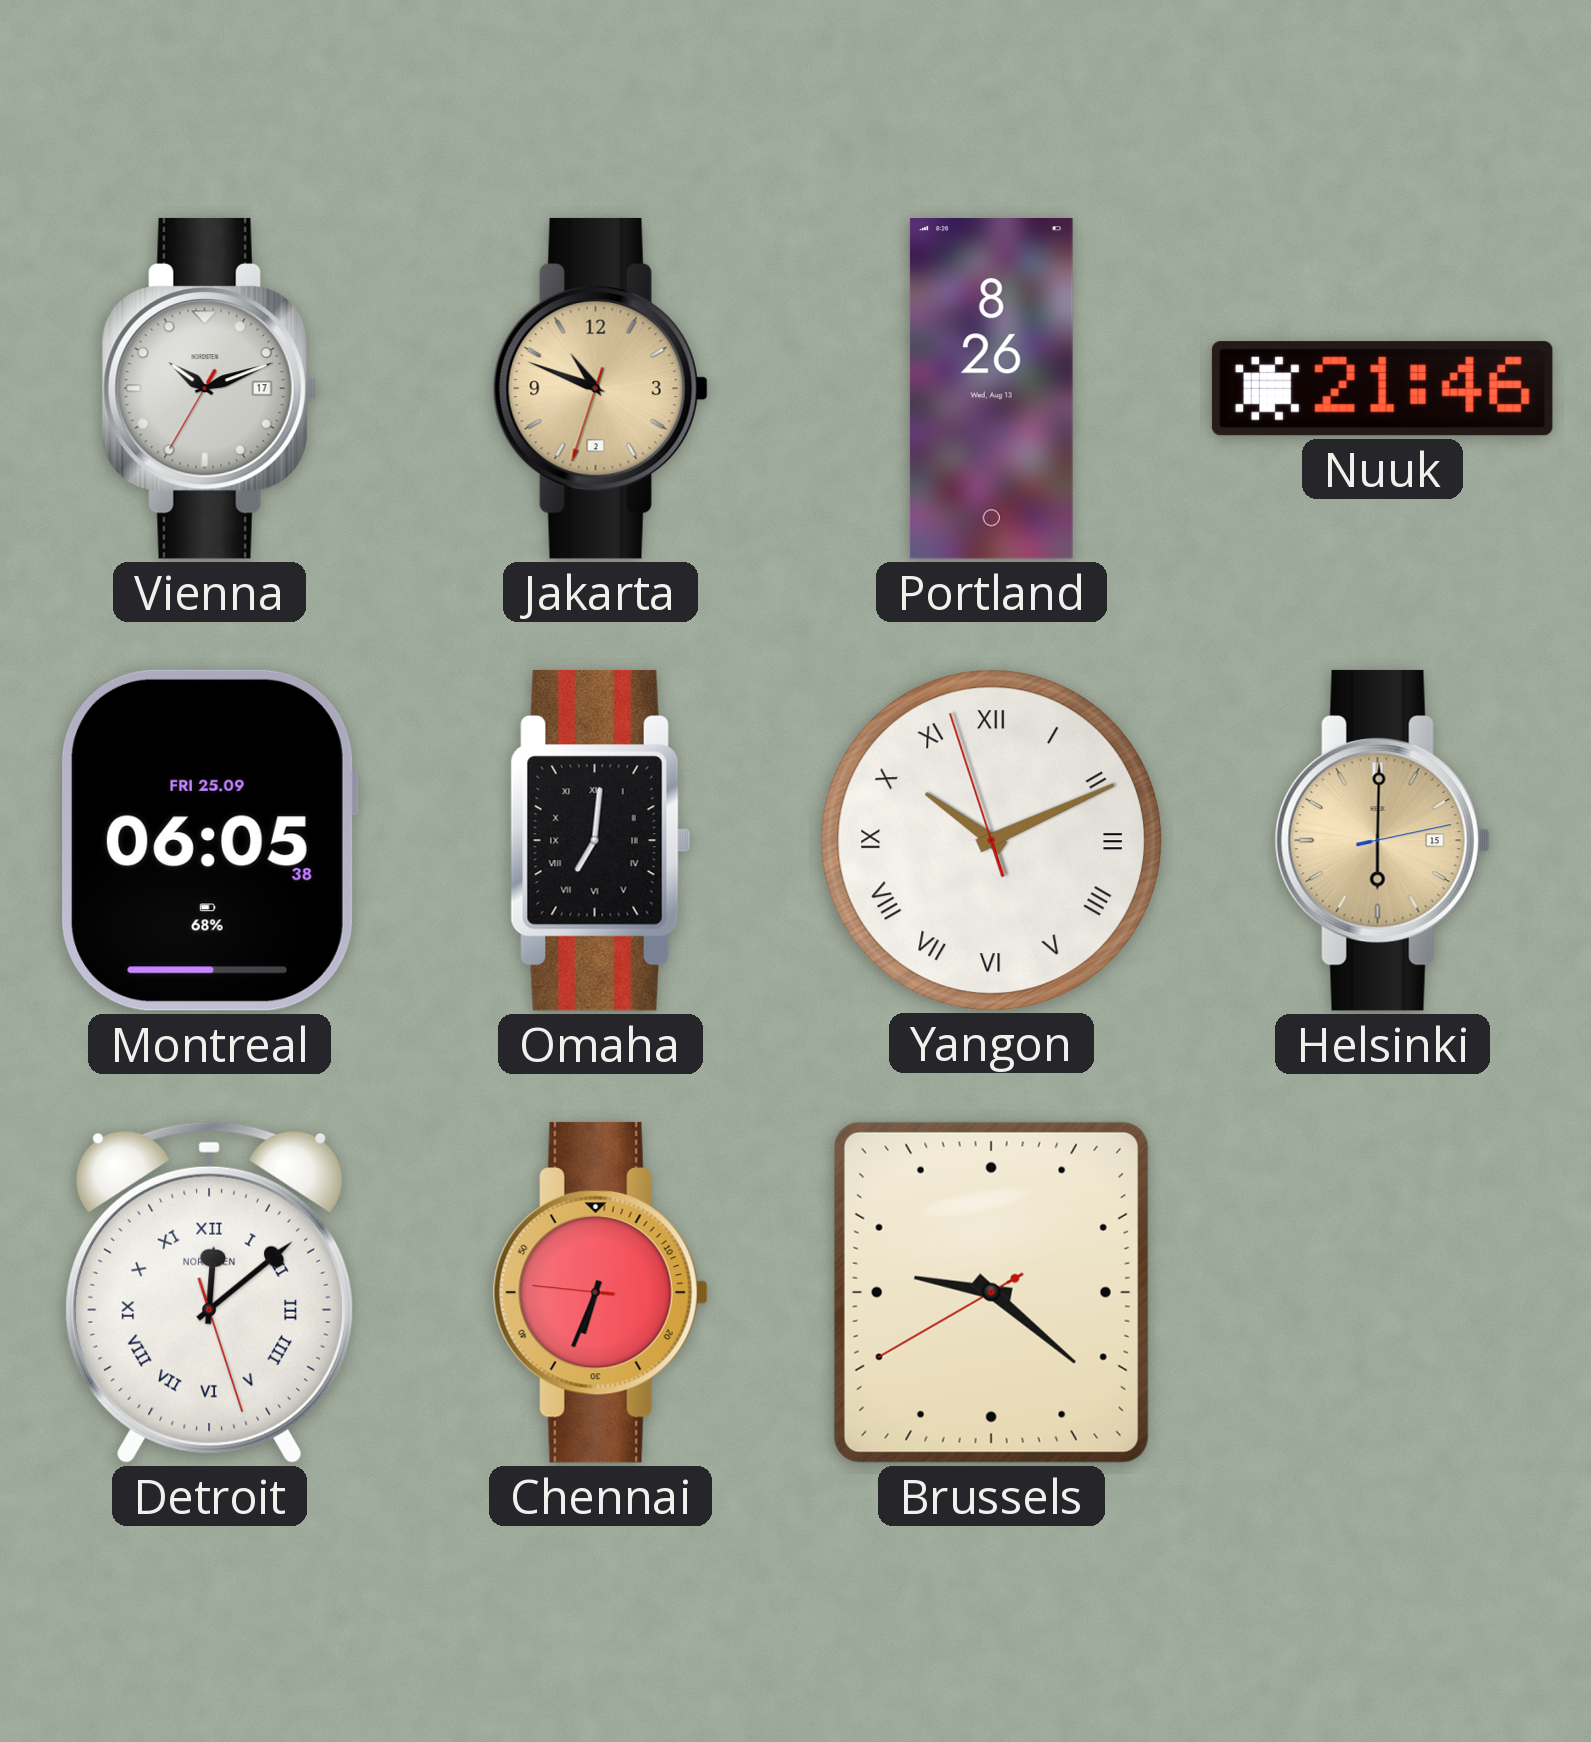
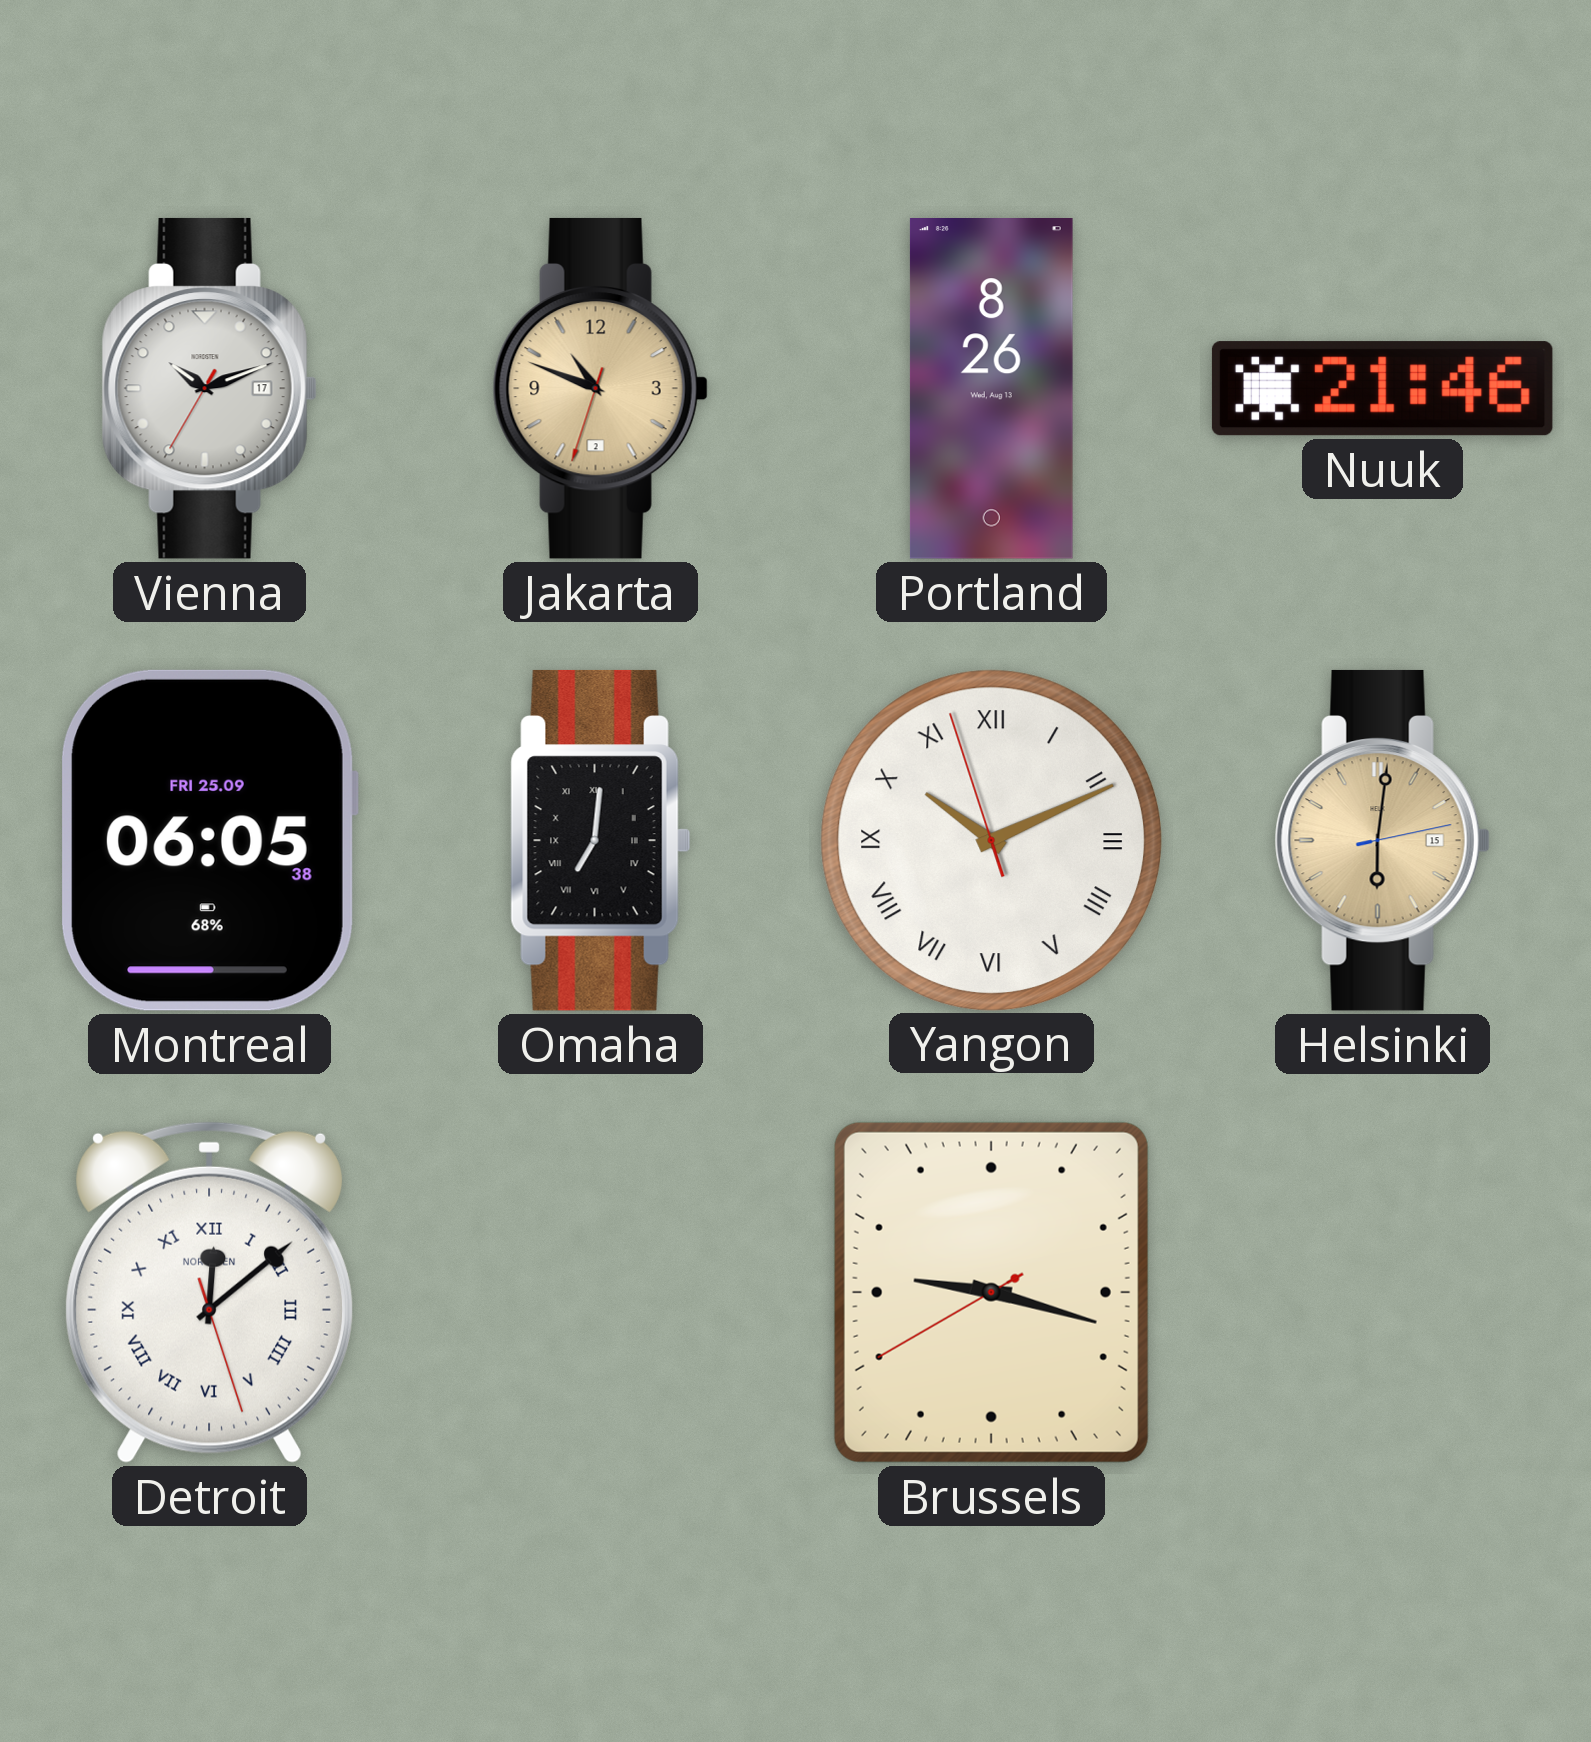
Helsinki: 6:00 -> 6:01
Chennai: 6:33 -> none
Brussels: 9:21 -> 9:17
